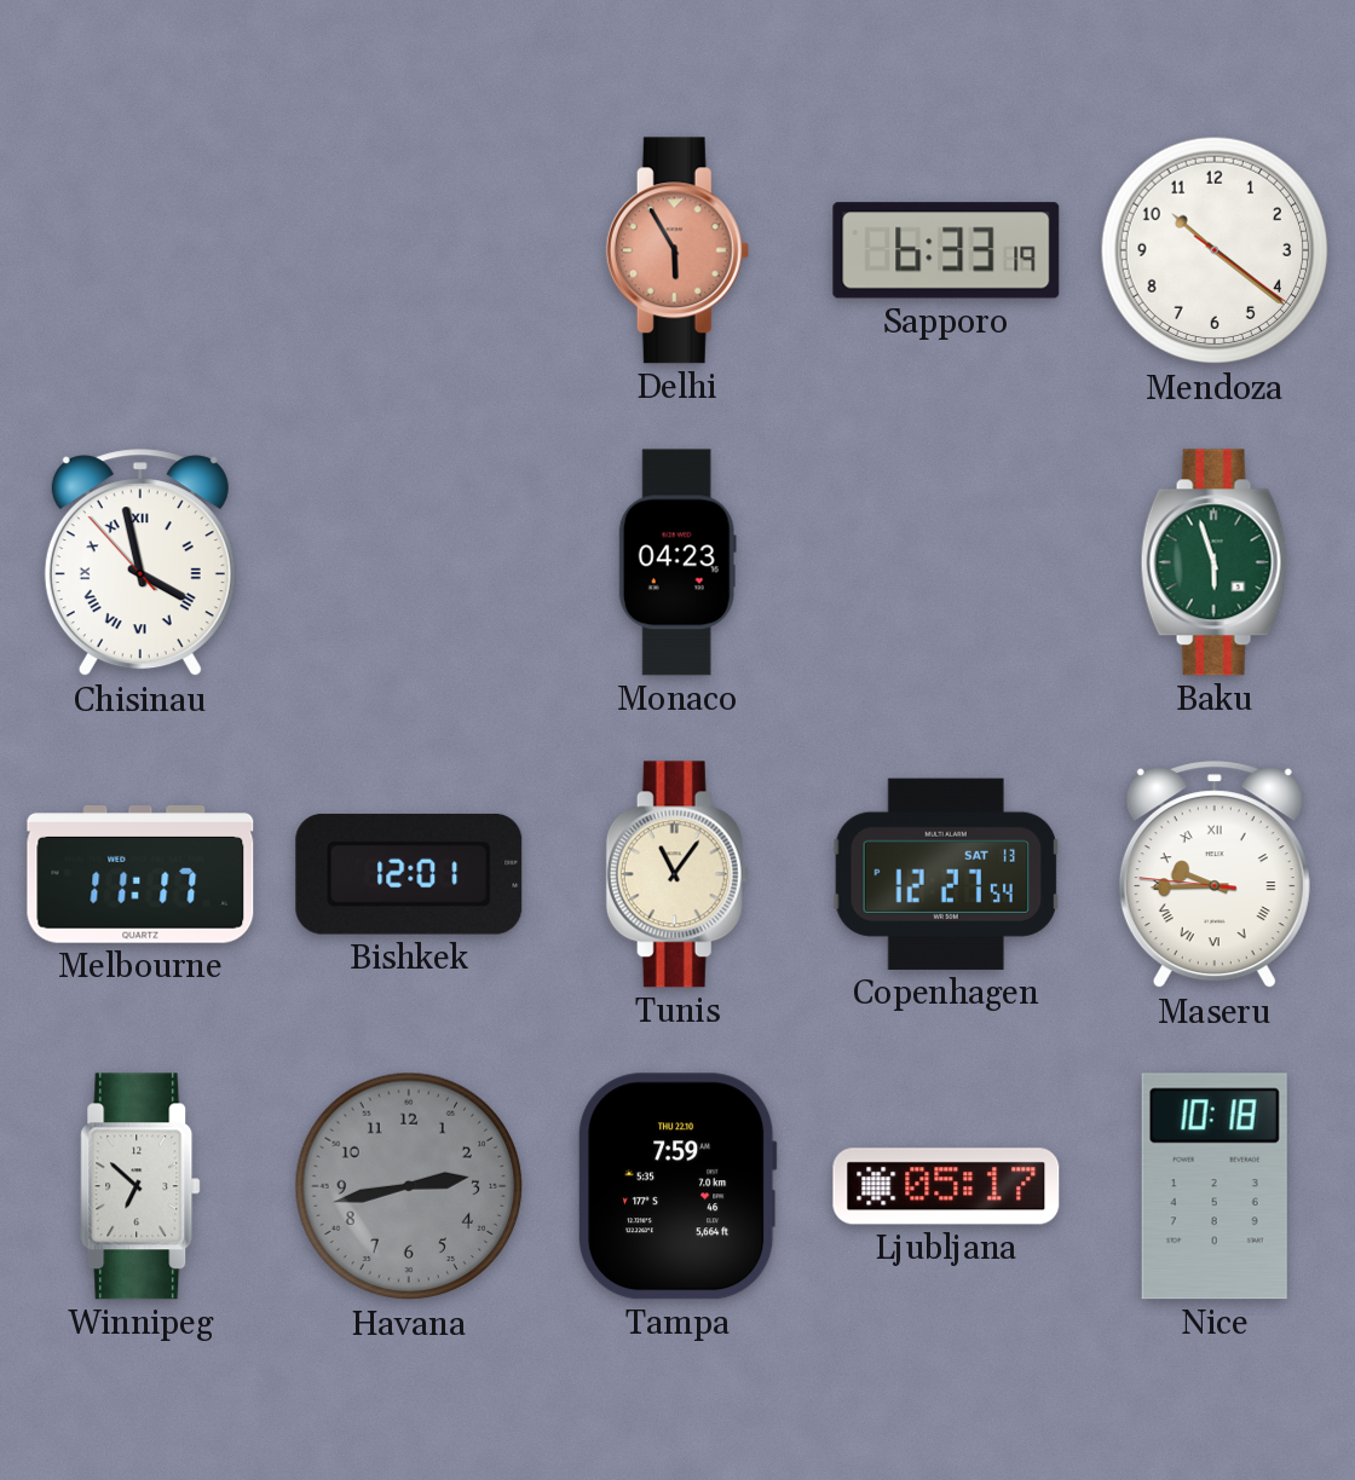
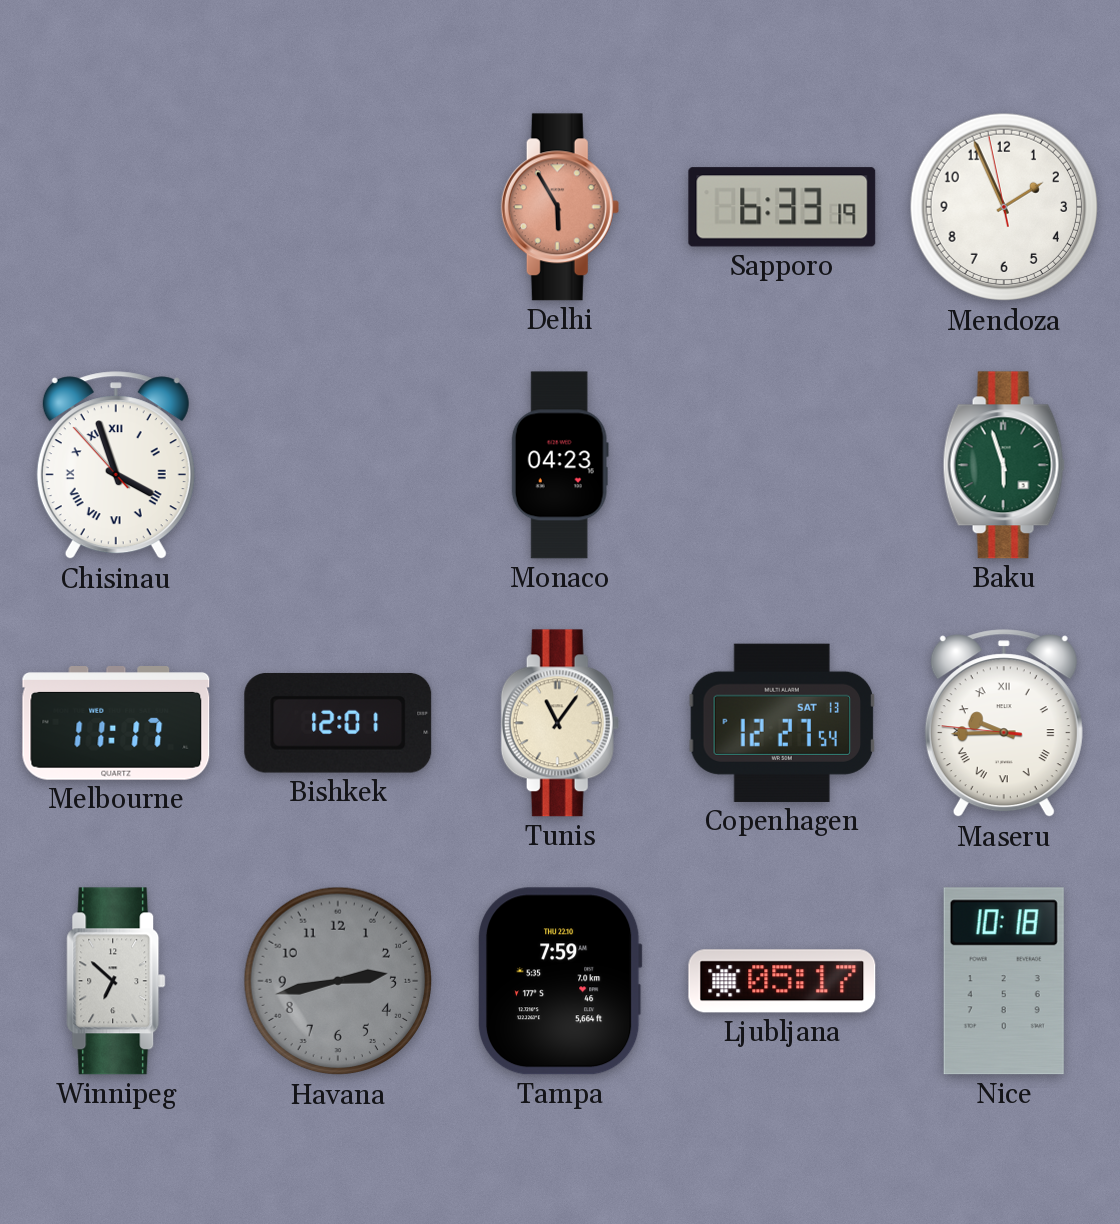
Mendoza: 10:21 -> 1:55
Chisinau: 3:57 -> 3:56
